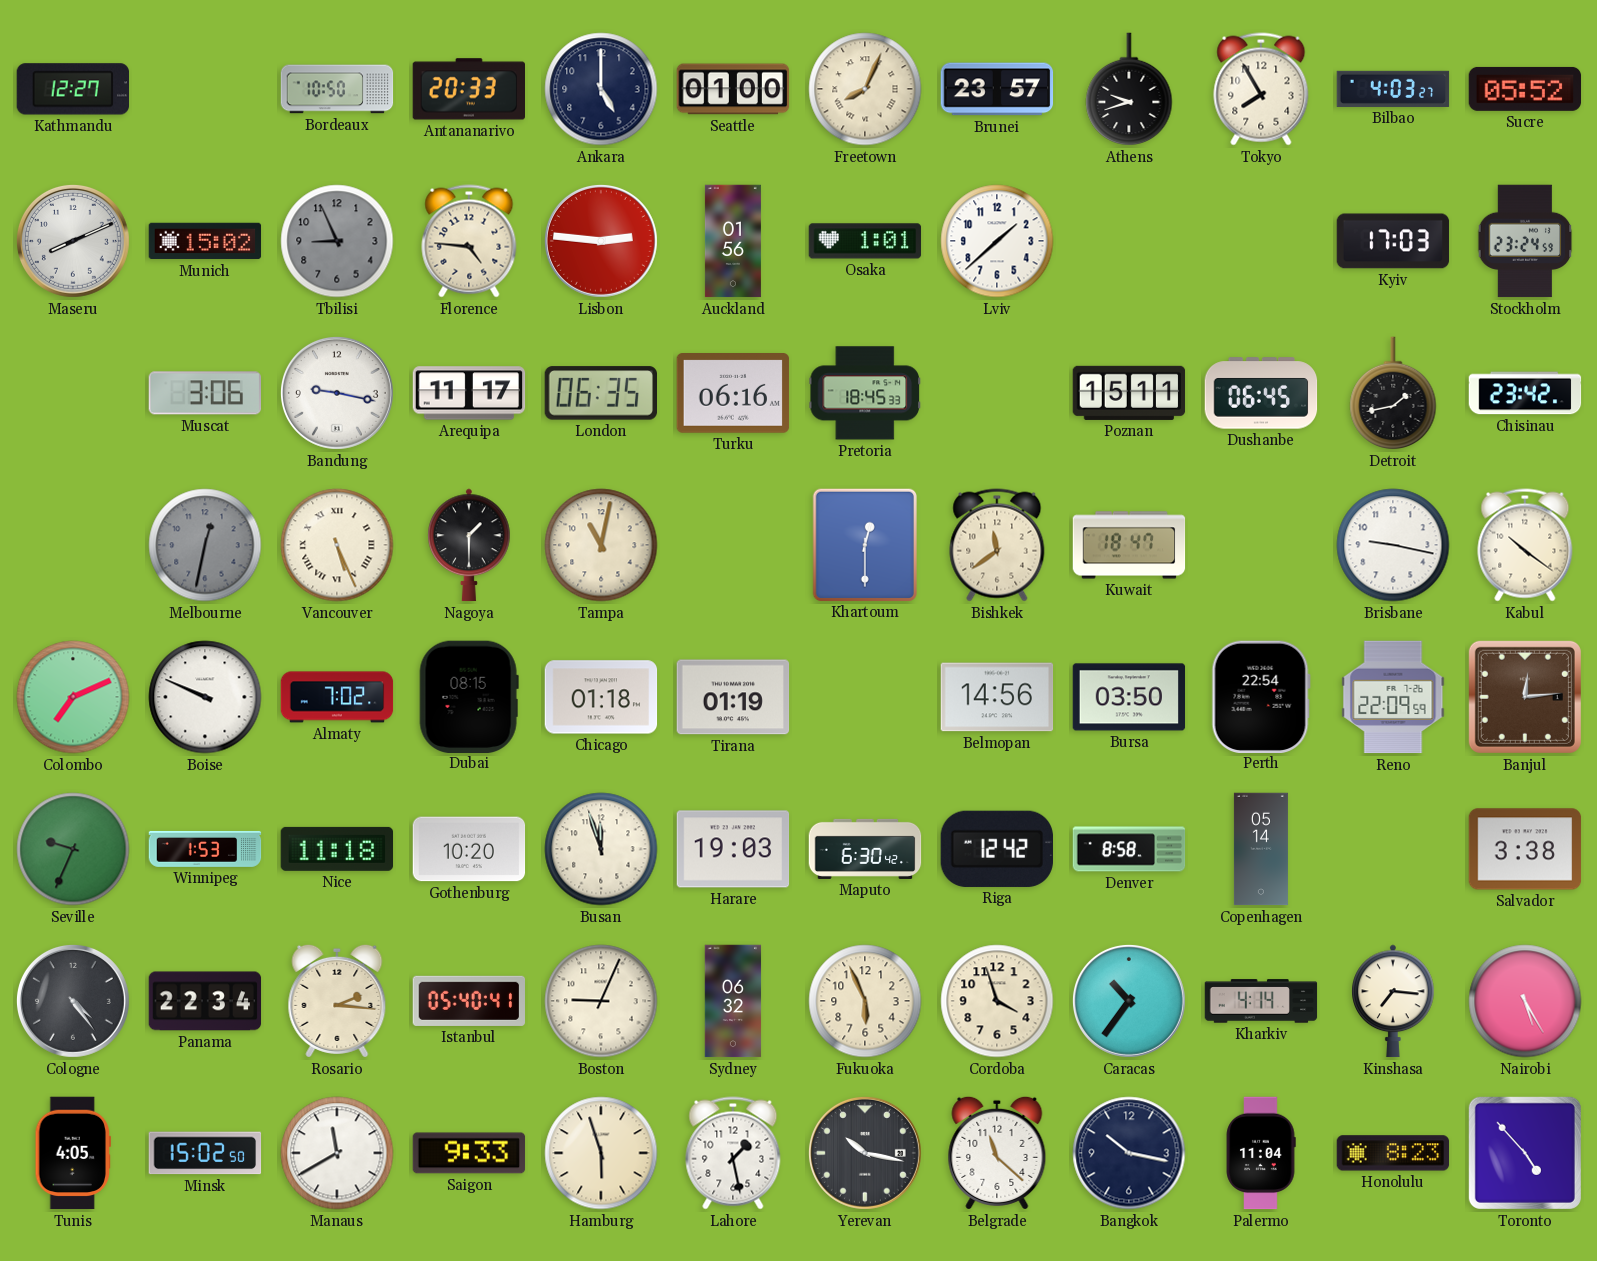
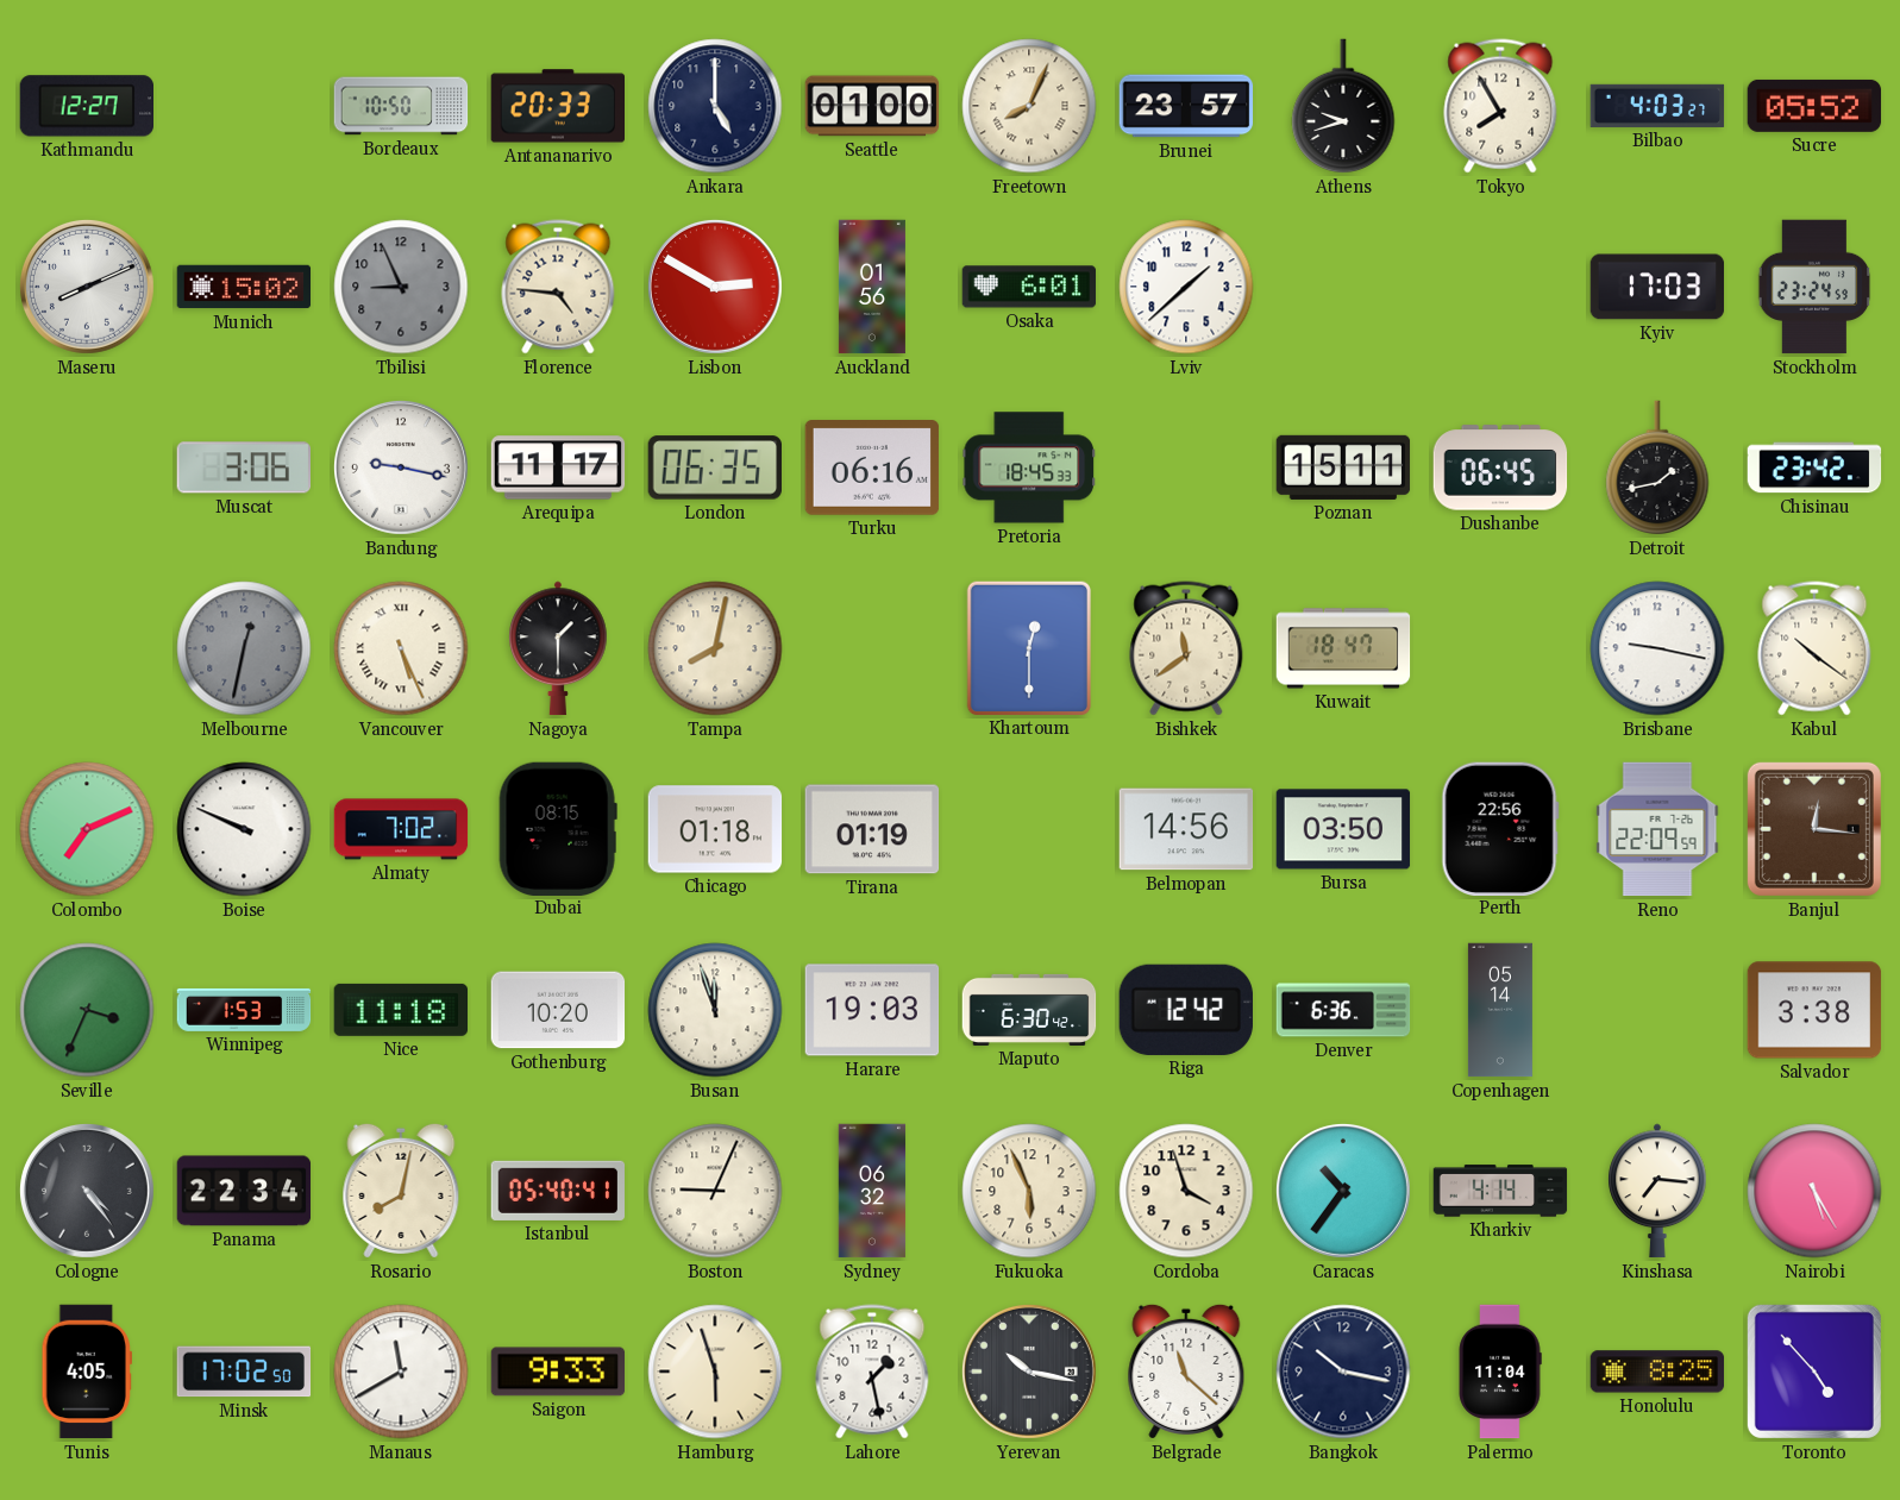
Lisbon: 2:46 -> 2:50
Osaka: 1:01 -> 6:01
Tampa: 11:02 -> 8:02
Perth: 22:54 -> 22:56
Banjul: 12:14 -> 12:16
Seville: 9:34 -> 3:34
Denver: 8:58 -> 6:36
Rosario: 2:16 -> 8:02
Minsk: 15:02 -> 17:02
Honolulu: 8:23 -> 8:25
